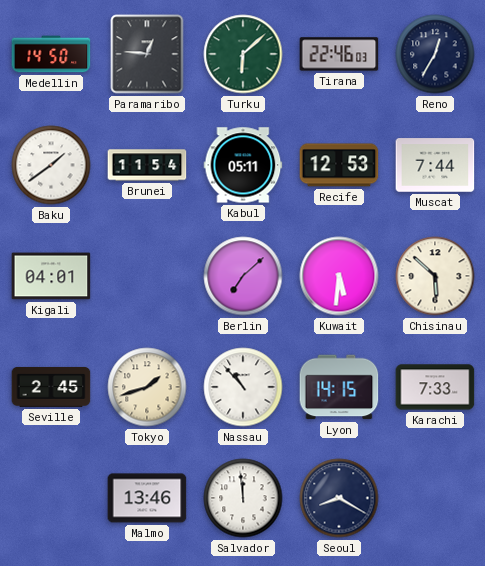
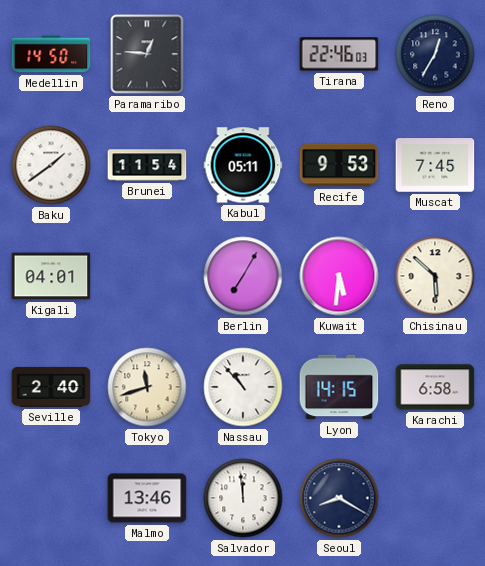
Turku: 6:08 -> none
Recife: 12:53 -> 9:53
Muscat: 7:44 -> 7:45
Berlin: 7:08 -> 7:05
Seville: 2:45 -> 2:40
Tokyo: 1:42 -> 11:42
Karachi: 7:33 -> 6:58
